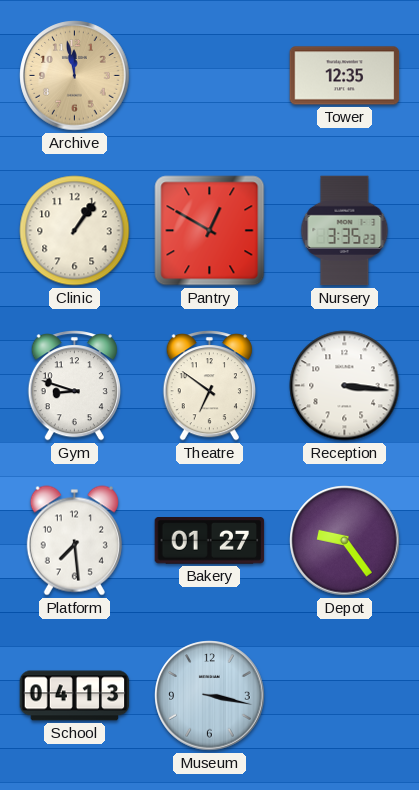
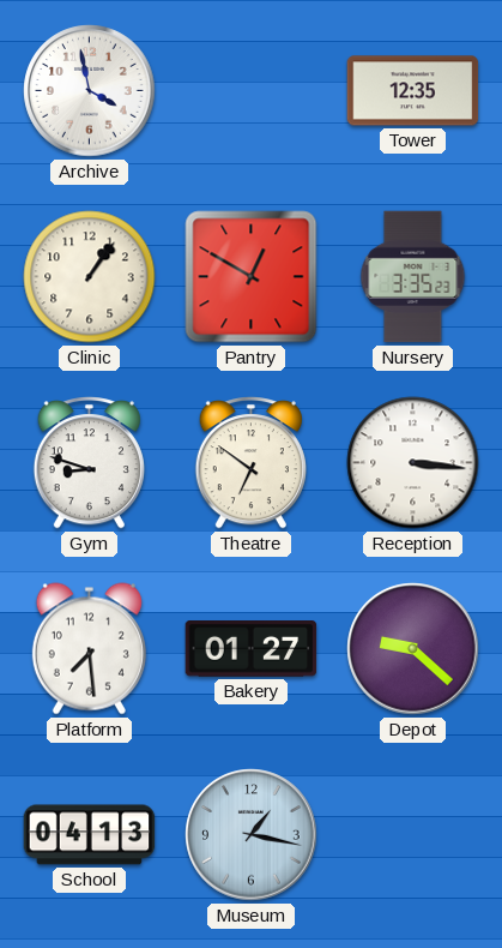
Archive: 11:58 -> 3:58
Archive dial: champagne -> white
Depot: 9:24 -> 9:22
Museum: 3:17 -> 1:17
